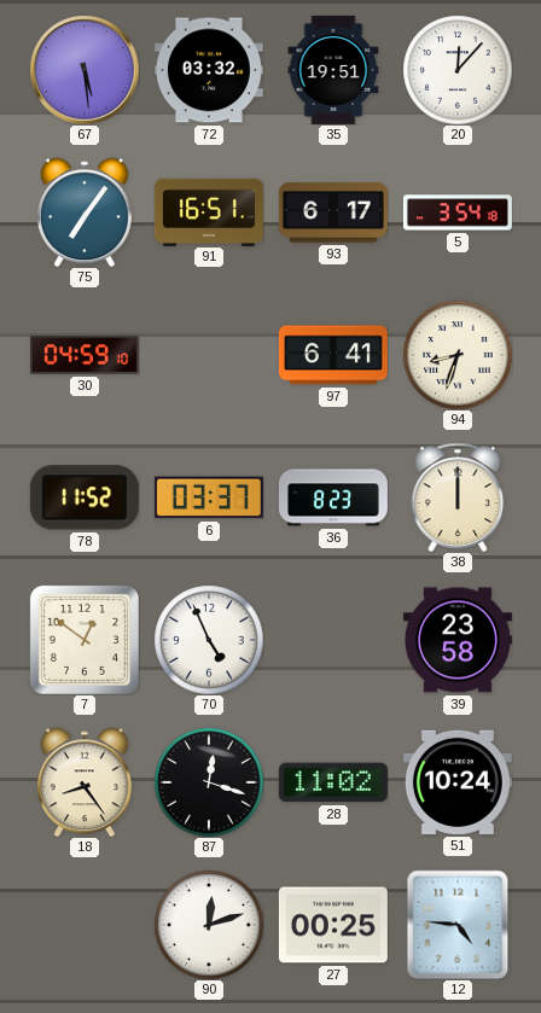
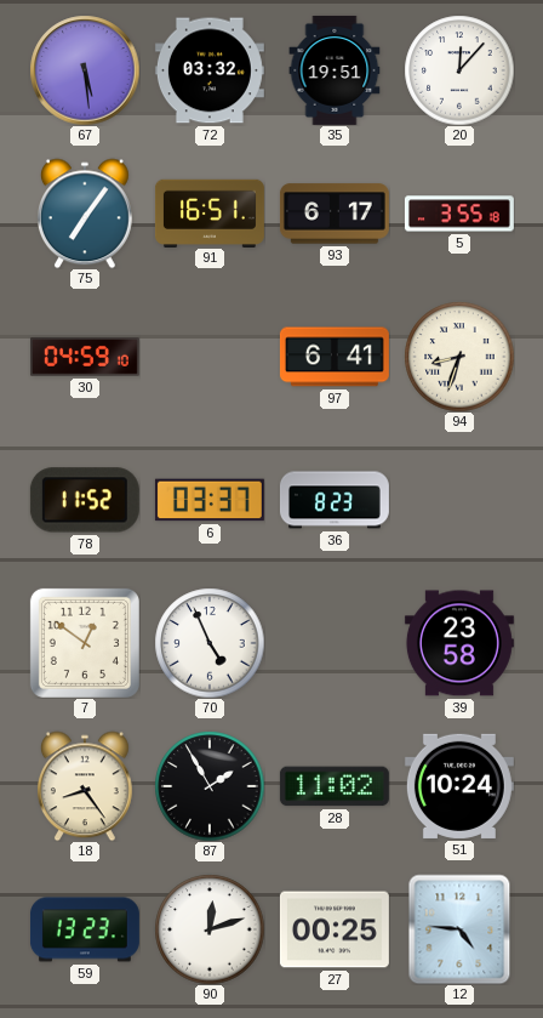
5: 3:54 -> 3:55
38: 12:00 -> none
87: 12:18 -> 1:55
59: none -> 13:23
